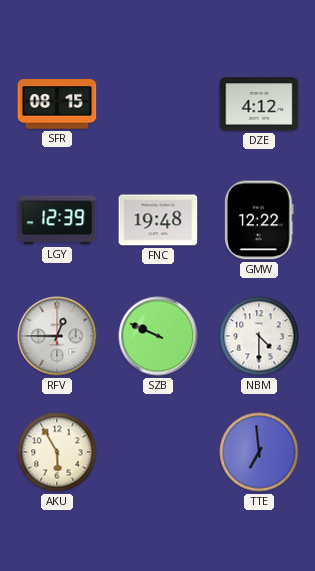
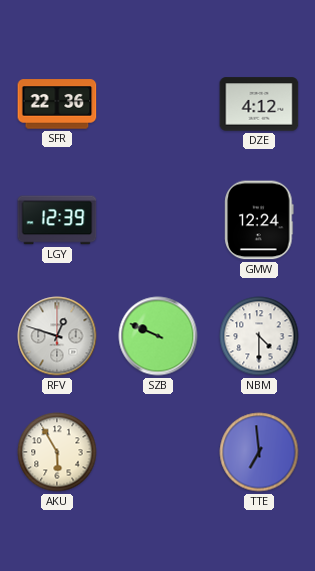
SFR: 08:15 -> 22:36
FNC: 19:48 -> none
GMW: 12:22 -> 12:24
RFV: 12:45 -> 12:48
